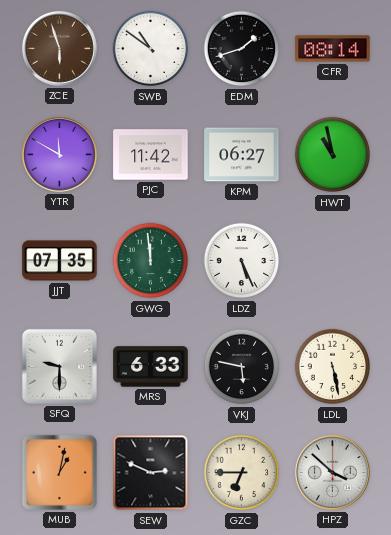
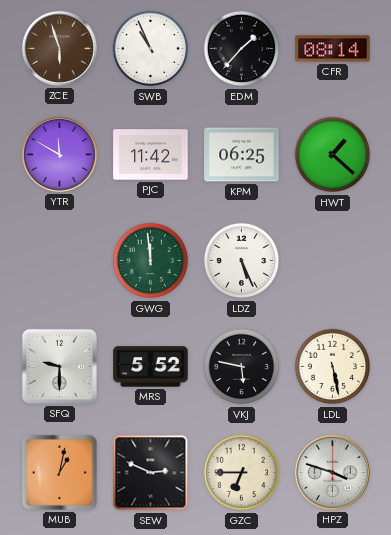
SWB: 10:51 -> 10:56
EDM: 1:42 -> 1:37
KPM: 06:27 -> 06:25
HWT: 10:58 -> 1:22
JJT: 07:35 -> none
MRS: 6:33 -> 5:52
HPZ: 3:52 -> 3:48
